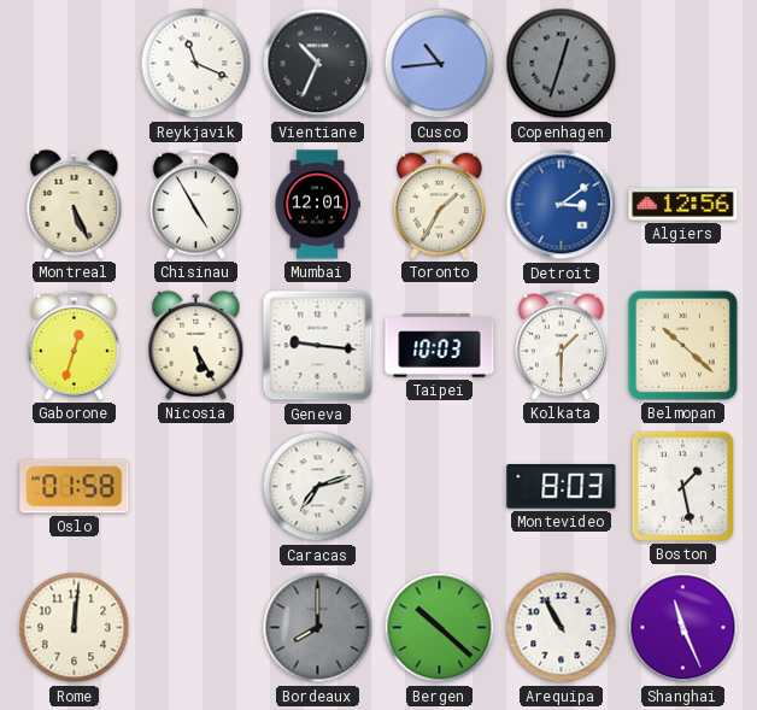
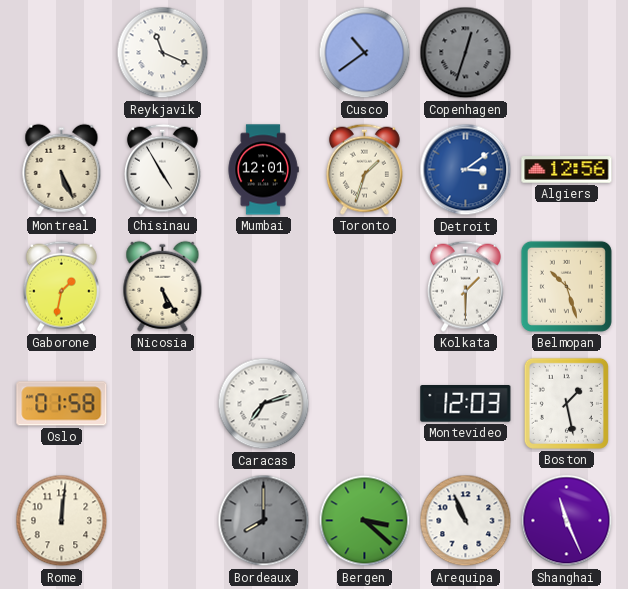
Vientiane: 10:34 -> none
Cusco: 10:44 -> 10:39
Toronto: 1:35 -> 1:33
Gaborone: 12:33 -> 1:32
Geneva: 9:16 -> none
Taipei: 10:03 -> none
Belmopan: 10:22 -> 10:27
Montevideo: 8:03 -> 12:03
Bergen: 10:22 -> 3:22
Arequipa: 10:55 -> 10:56
